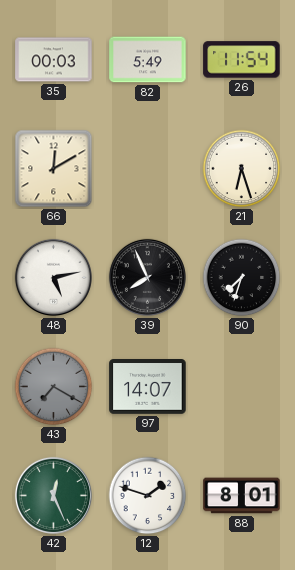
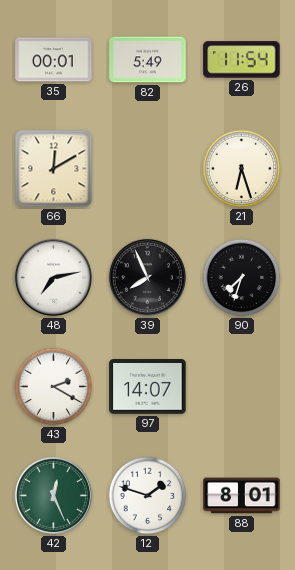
35: 00:03 -> 00:01
48: 5:13 -> 7:13
43: 7:20 -> 2:20
43 dial: grey -> white
